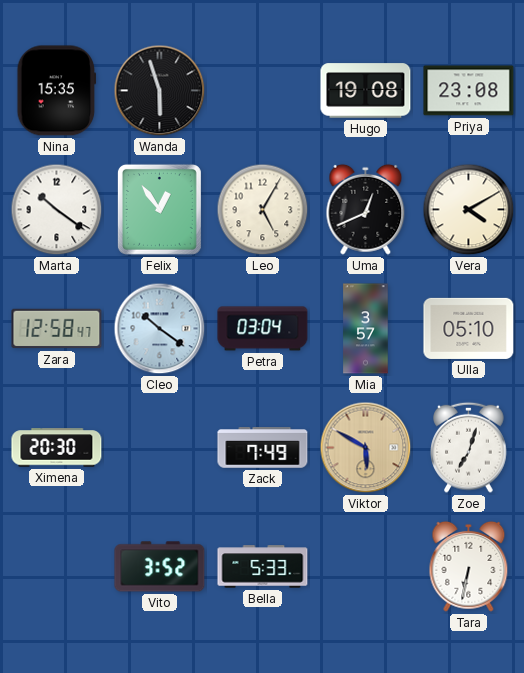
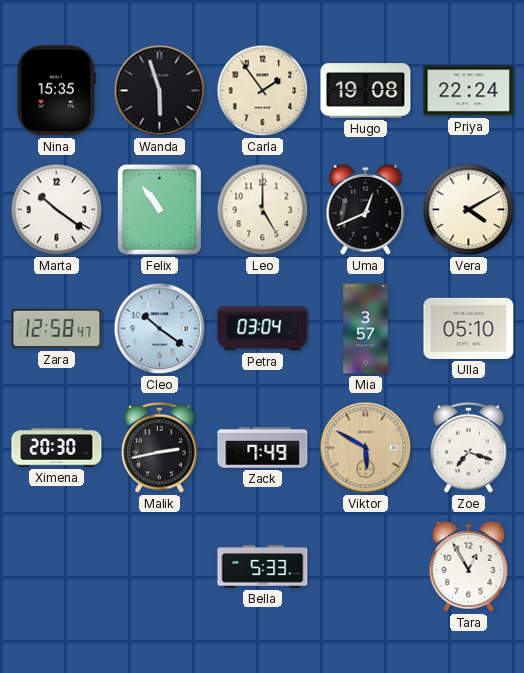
Carla: none -> 1:54
Priya: 23:08 -> 22:24
Felix: 12:54 -> 10:54
Leo: 5:05 -> 5:00
Malik: none -> 2:43
Zoe: 7:03 -> 7:18
Vito: 3:52 -> none
Tara: 6:32 -> 12:55
